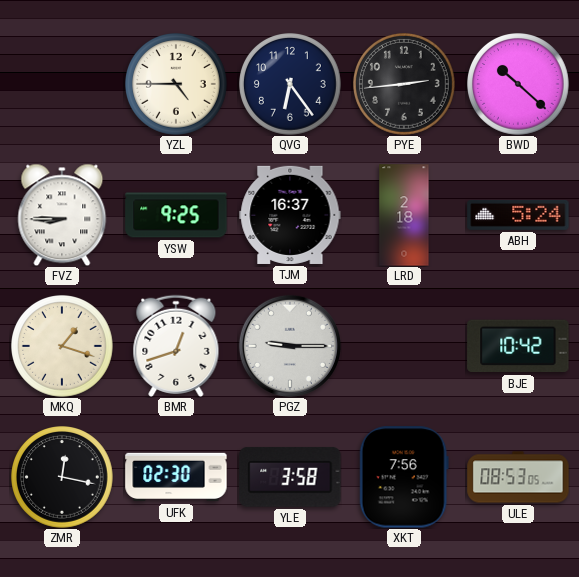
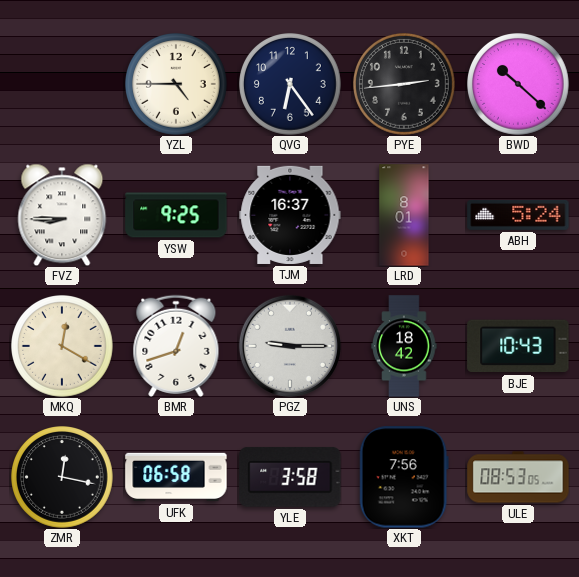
LRD: 2:18 -> 8:01
MKQ: 1:18 -> 12:20
UNS: none -> 18:42
BJE: 10:42 -> 10:43
UFK: 02:30 -> 06:58
